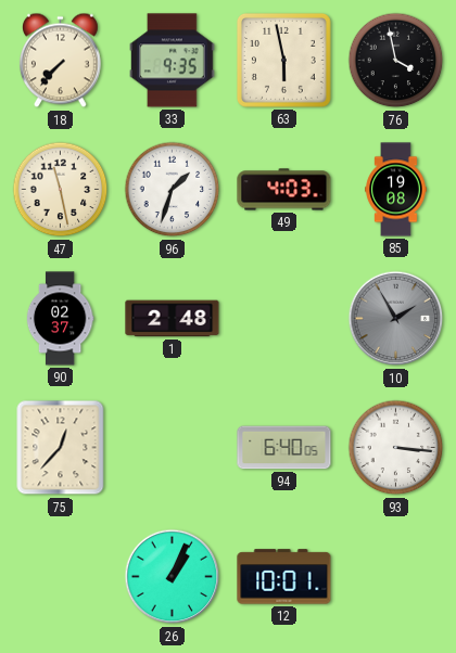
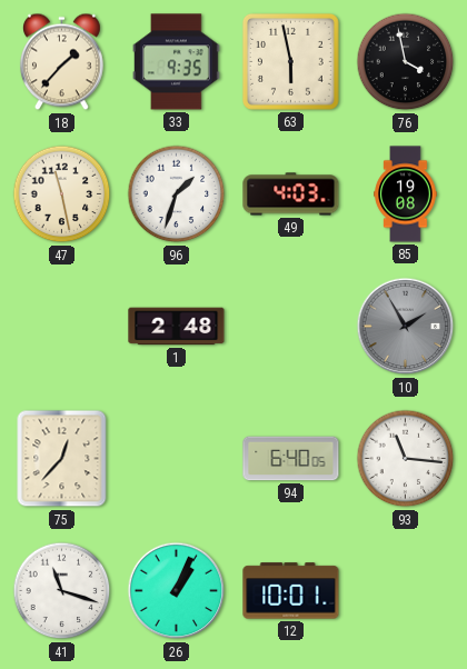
18: 7:37 -> 1:37
90: 02:37 -> none
93: 3:16 -> 11:16
41: none -> 11:18
